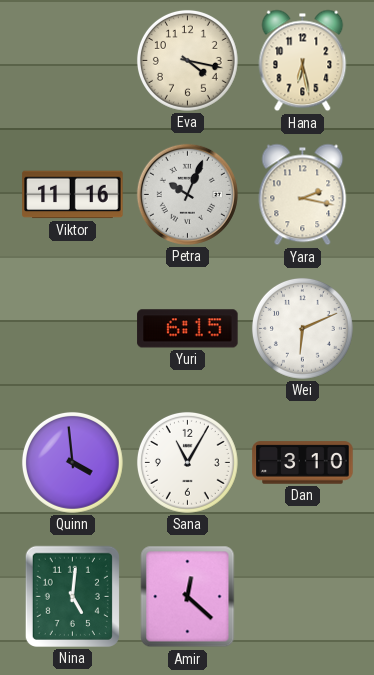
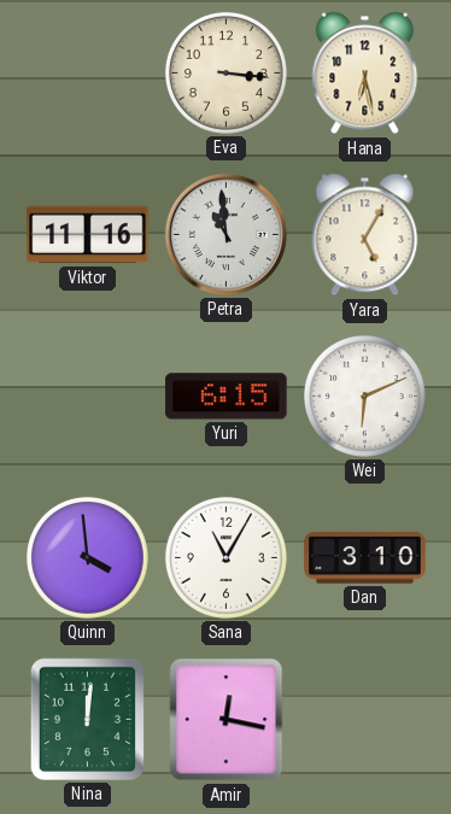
Eva: 4:17 -> 3:16
Petra: 10:04 -> 10:59
Yara: 2:17 -> 5:05
Nina: 5:01 -> 12:01
Amir: 12:22 -> 12:17
